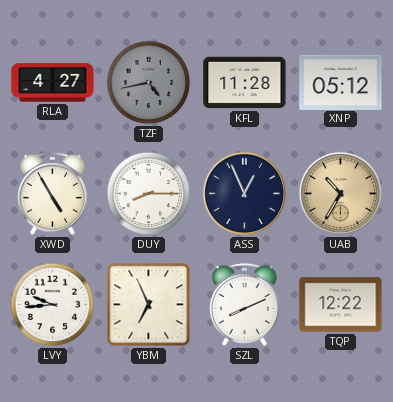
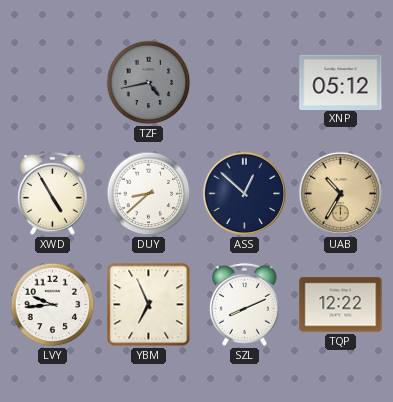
RLA: 4:27 -> none
KFL: 11:28 -> none
DUY: 8:15 -> 8:38
ASS: 12:56 -> 12:52
